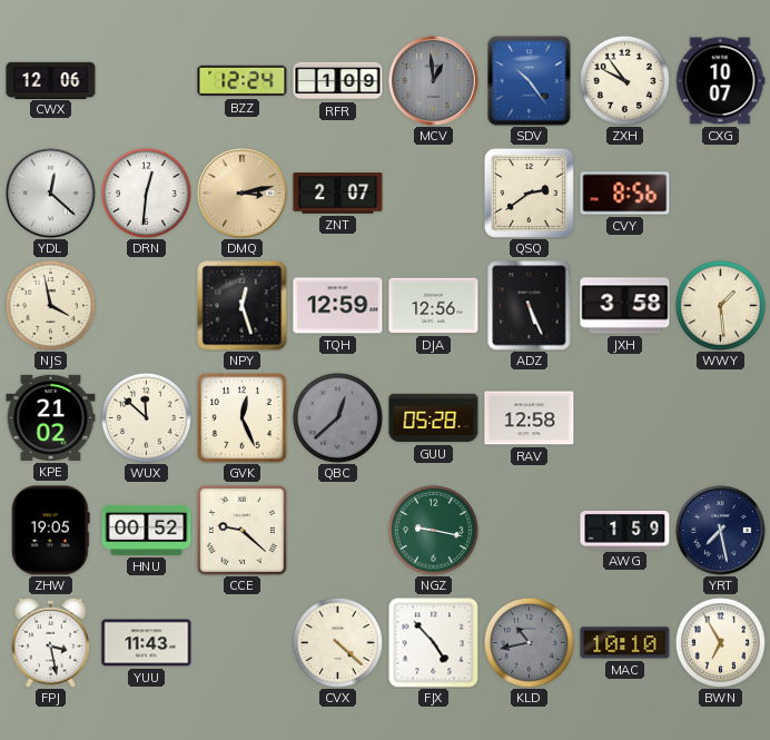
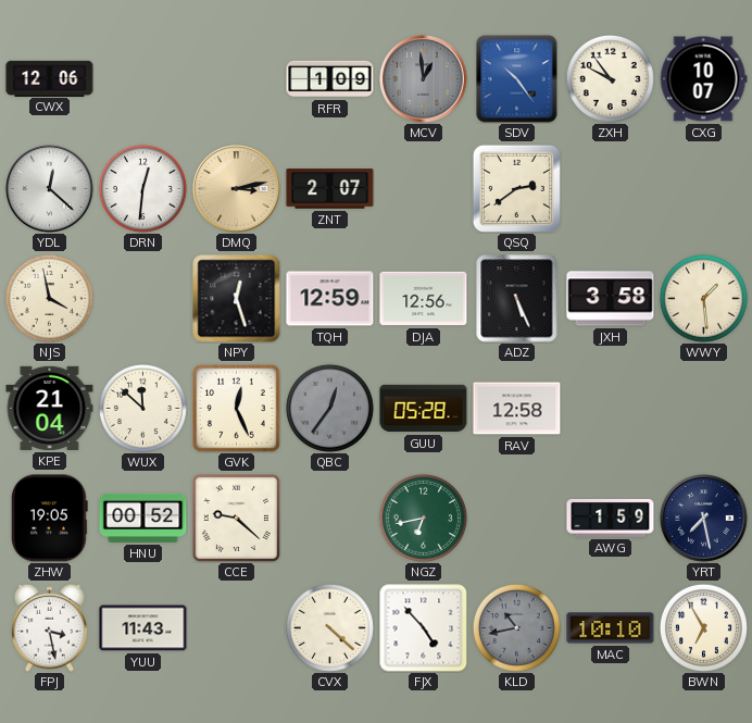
BZZ: 12:24 -> none
CVY: 8:56 -> none
KPE: 21:02 -> 21:04
QBC: 12:38 -> 12:36
NGZ: 9:17 -> 6:43
